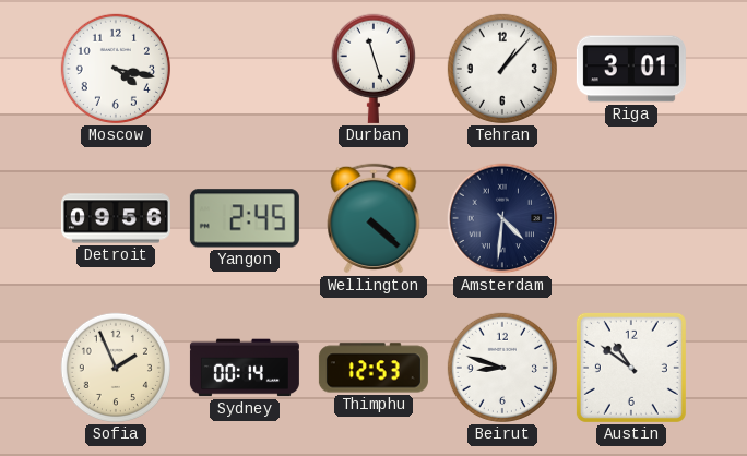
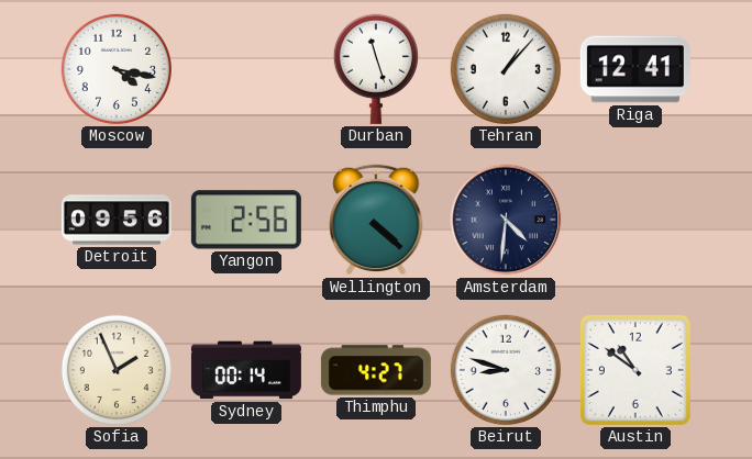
Riga: 3:01 -> 12:41
Yangon: 2:45 -> 2:56
Thimphu: 12:53 -> 4:27
